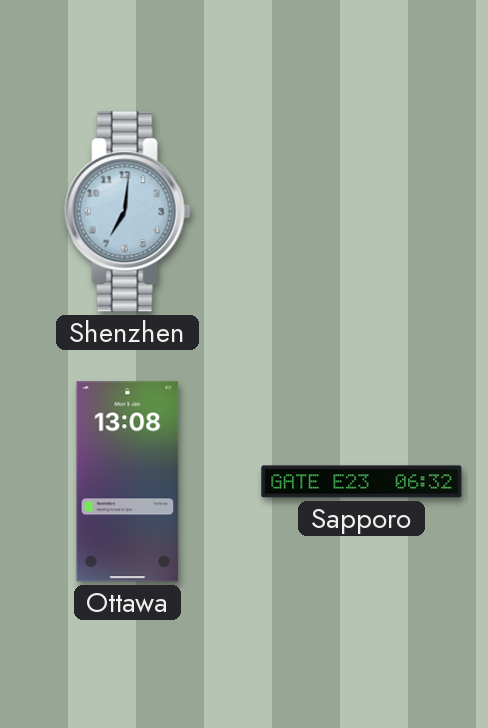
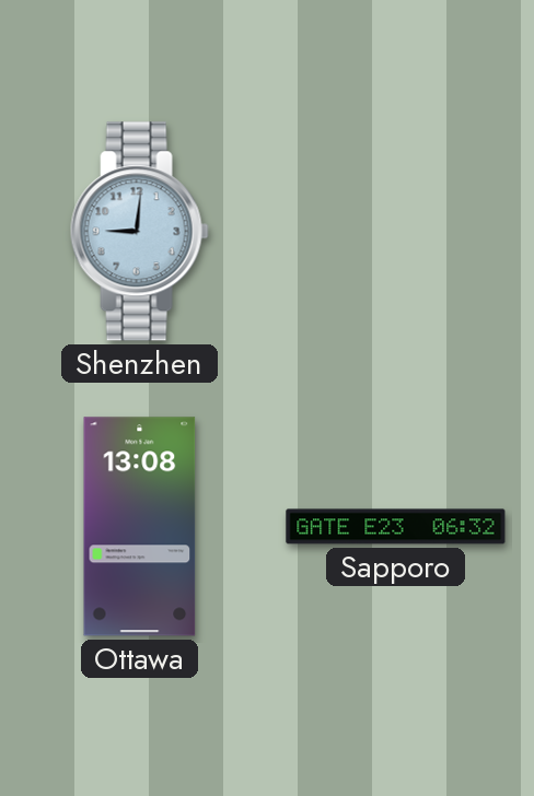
Shenzhen: 7:01 -> 9:01
